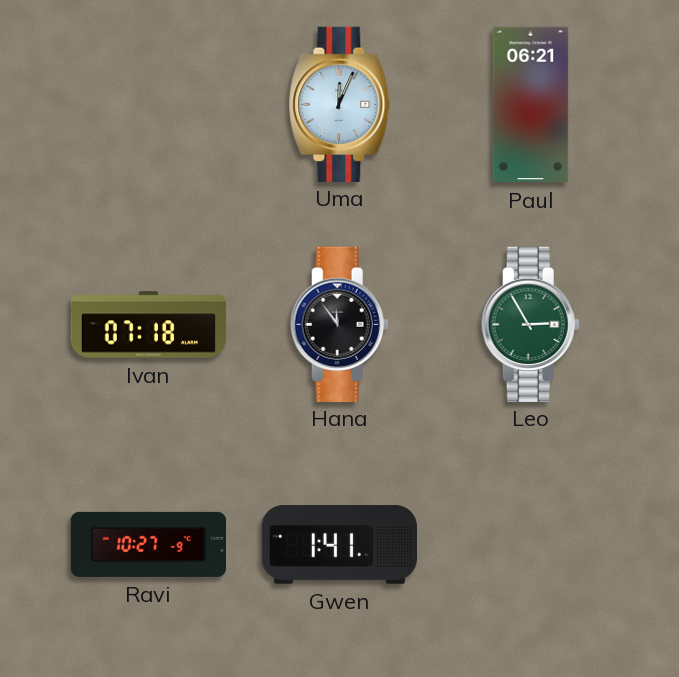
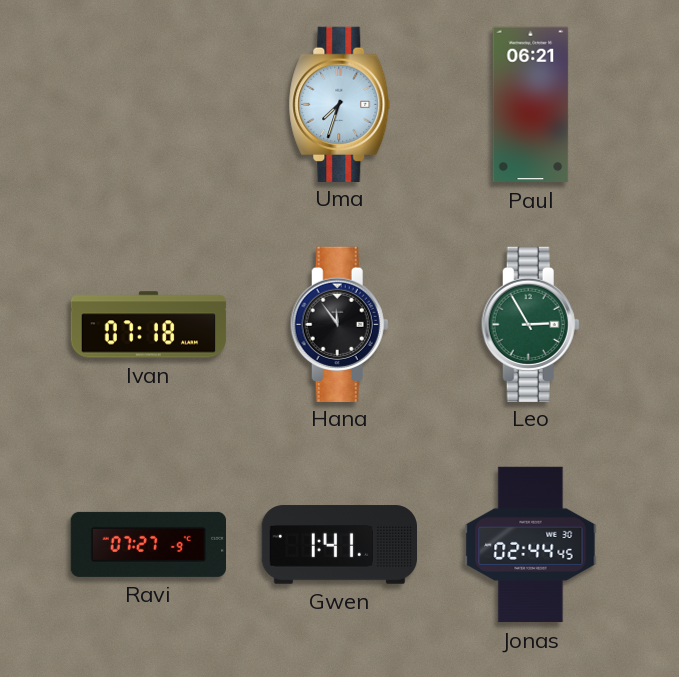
Uma: 12:04 -> 7:33
Ravi: 10:27 -> 07:27
Jonas: none -> 02:44
